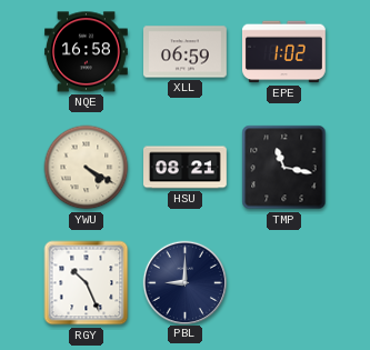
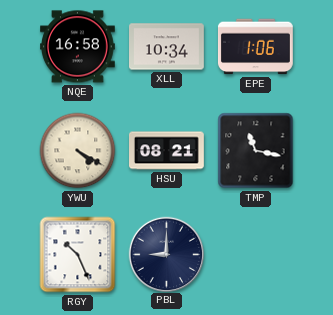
XLL: 06:59 -> 10:34
EPE: 1:02 -> 1:06
